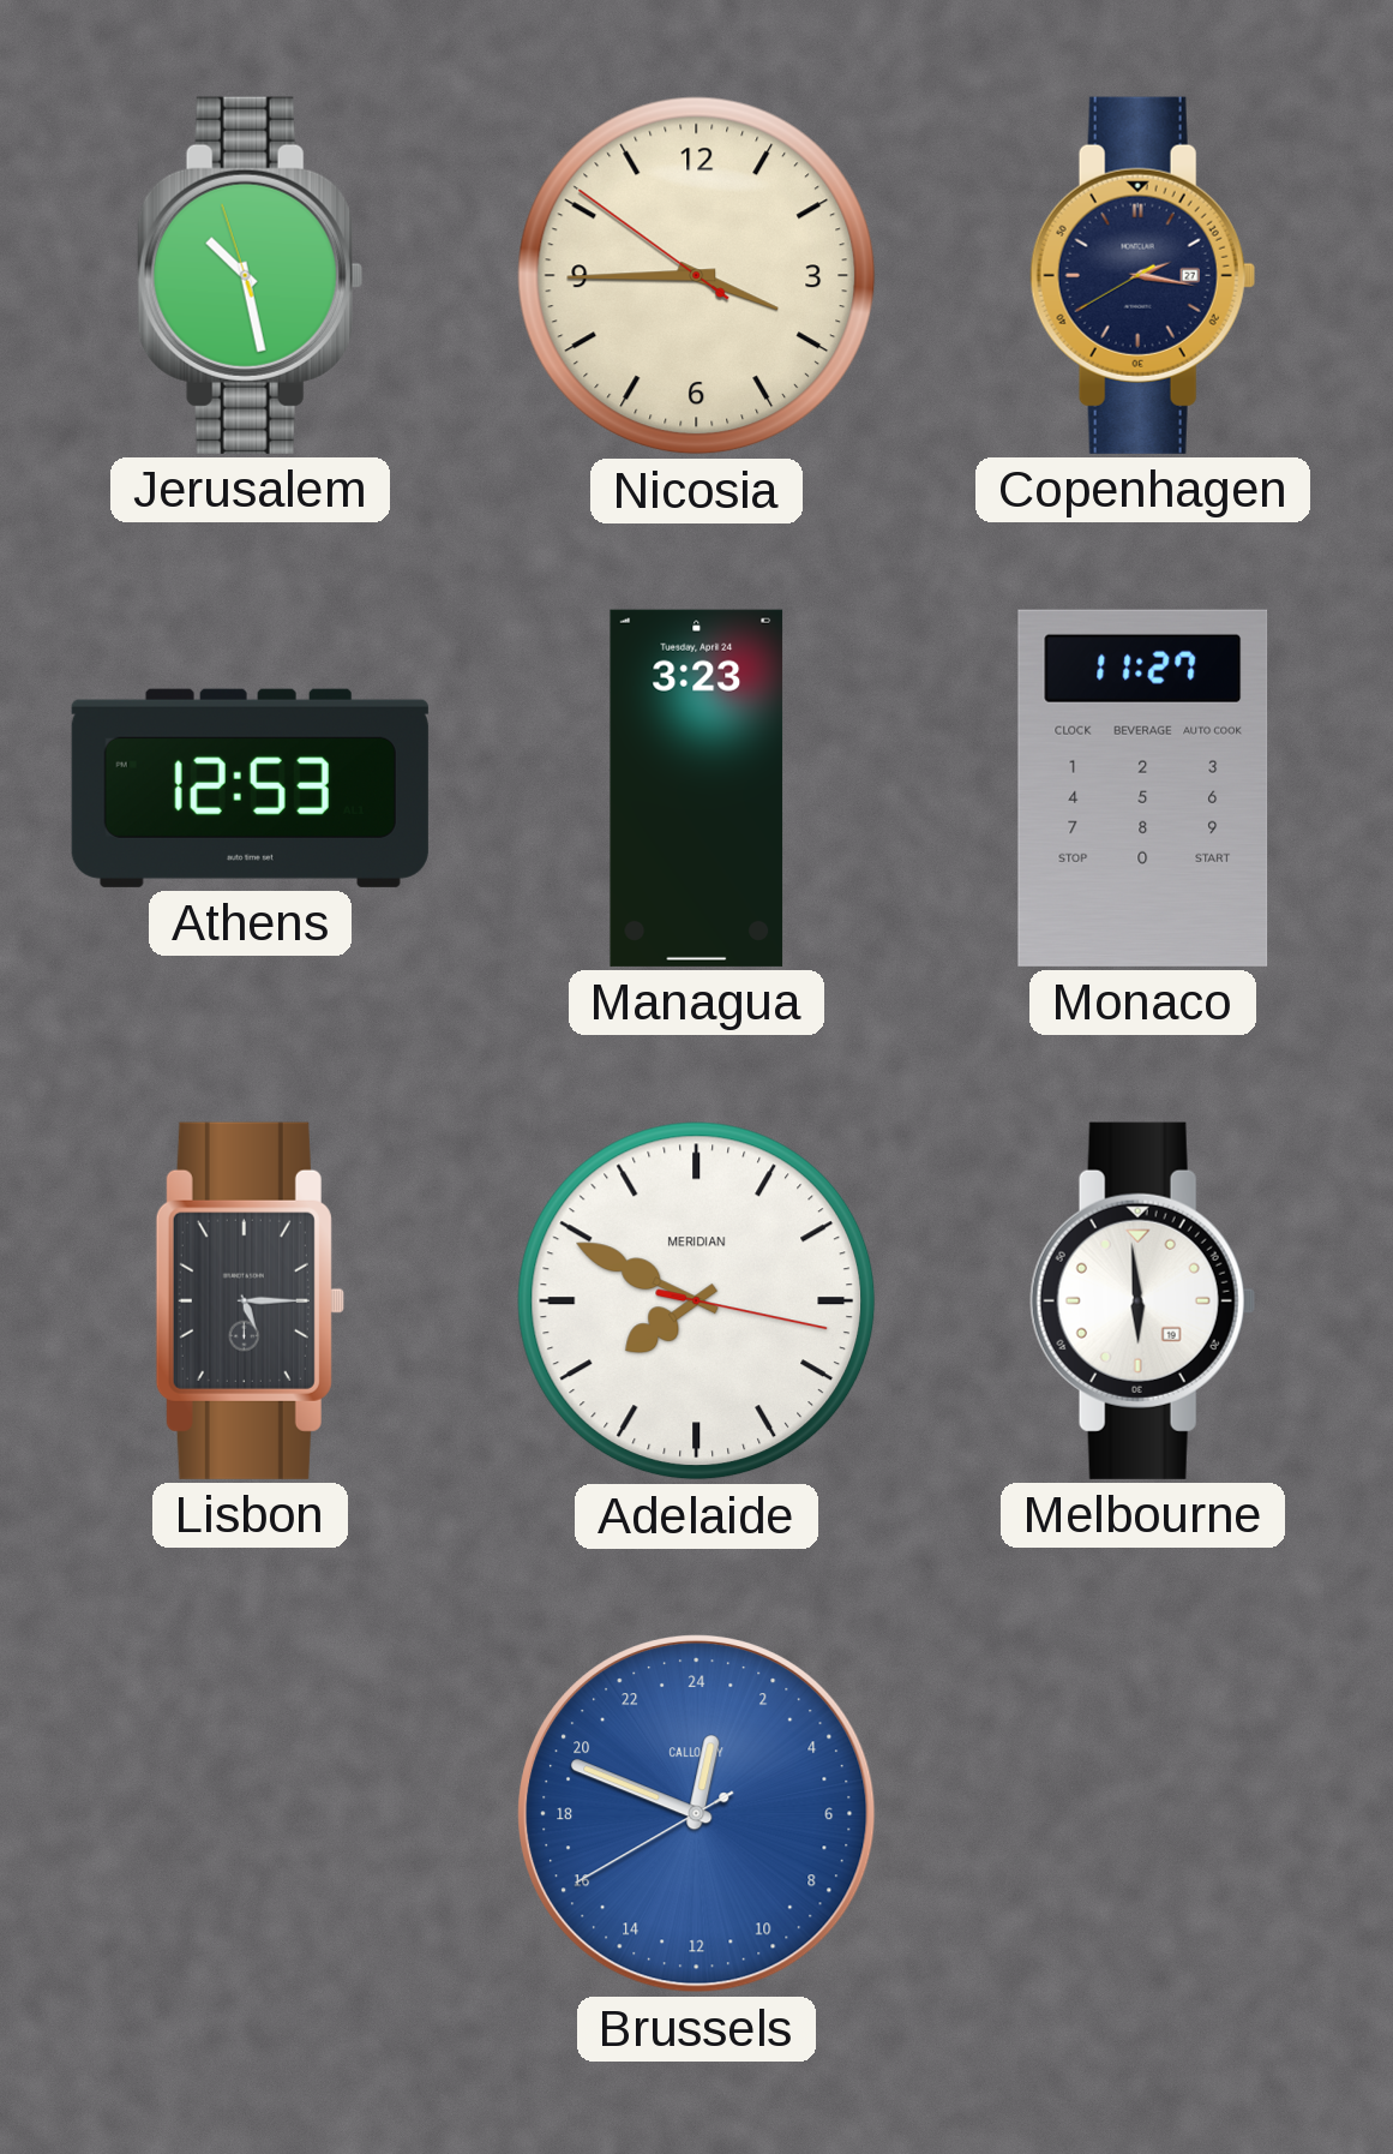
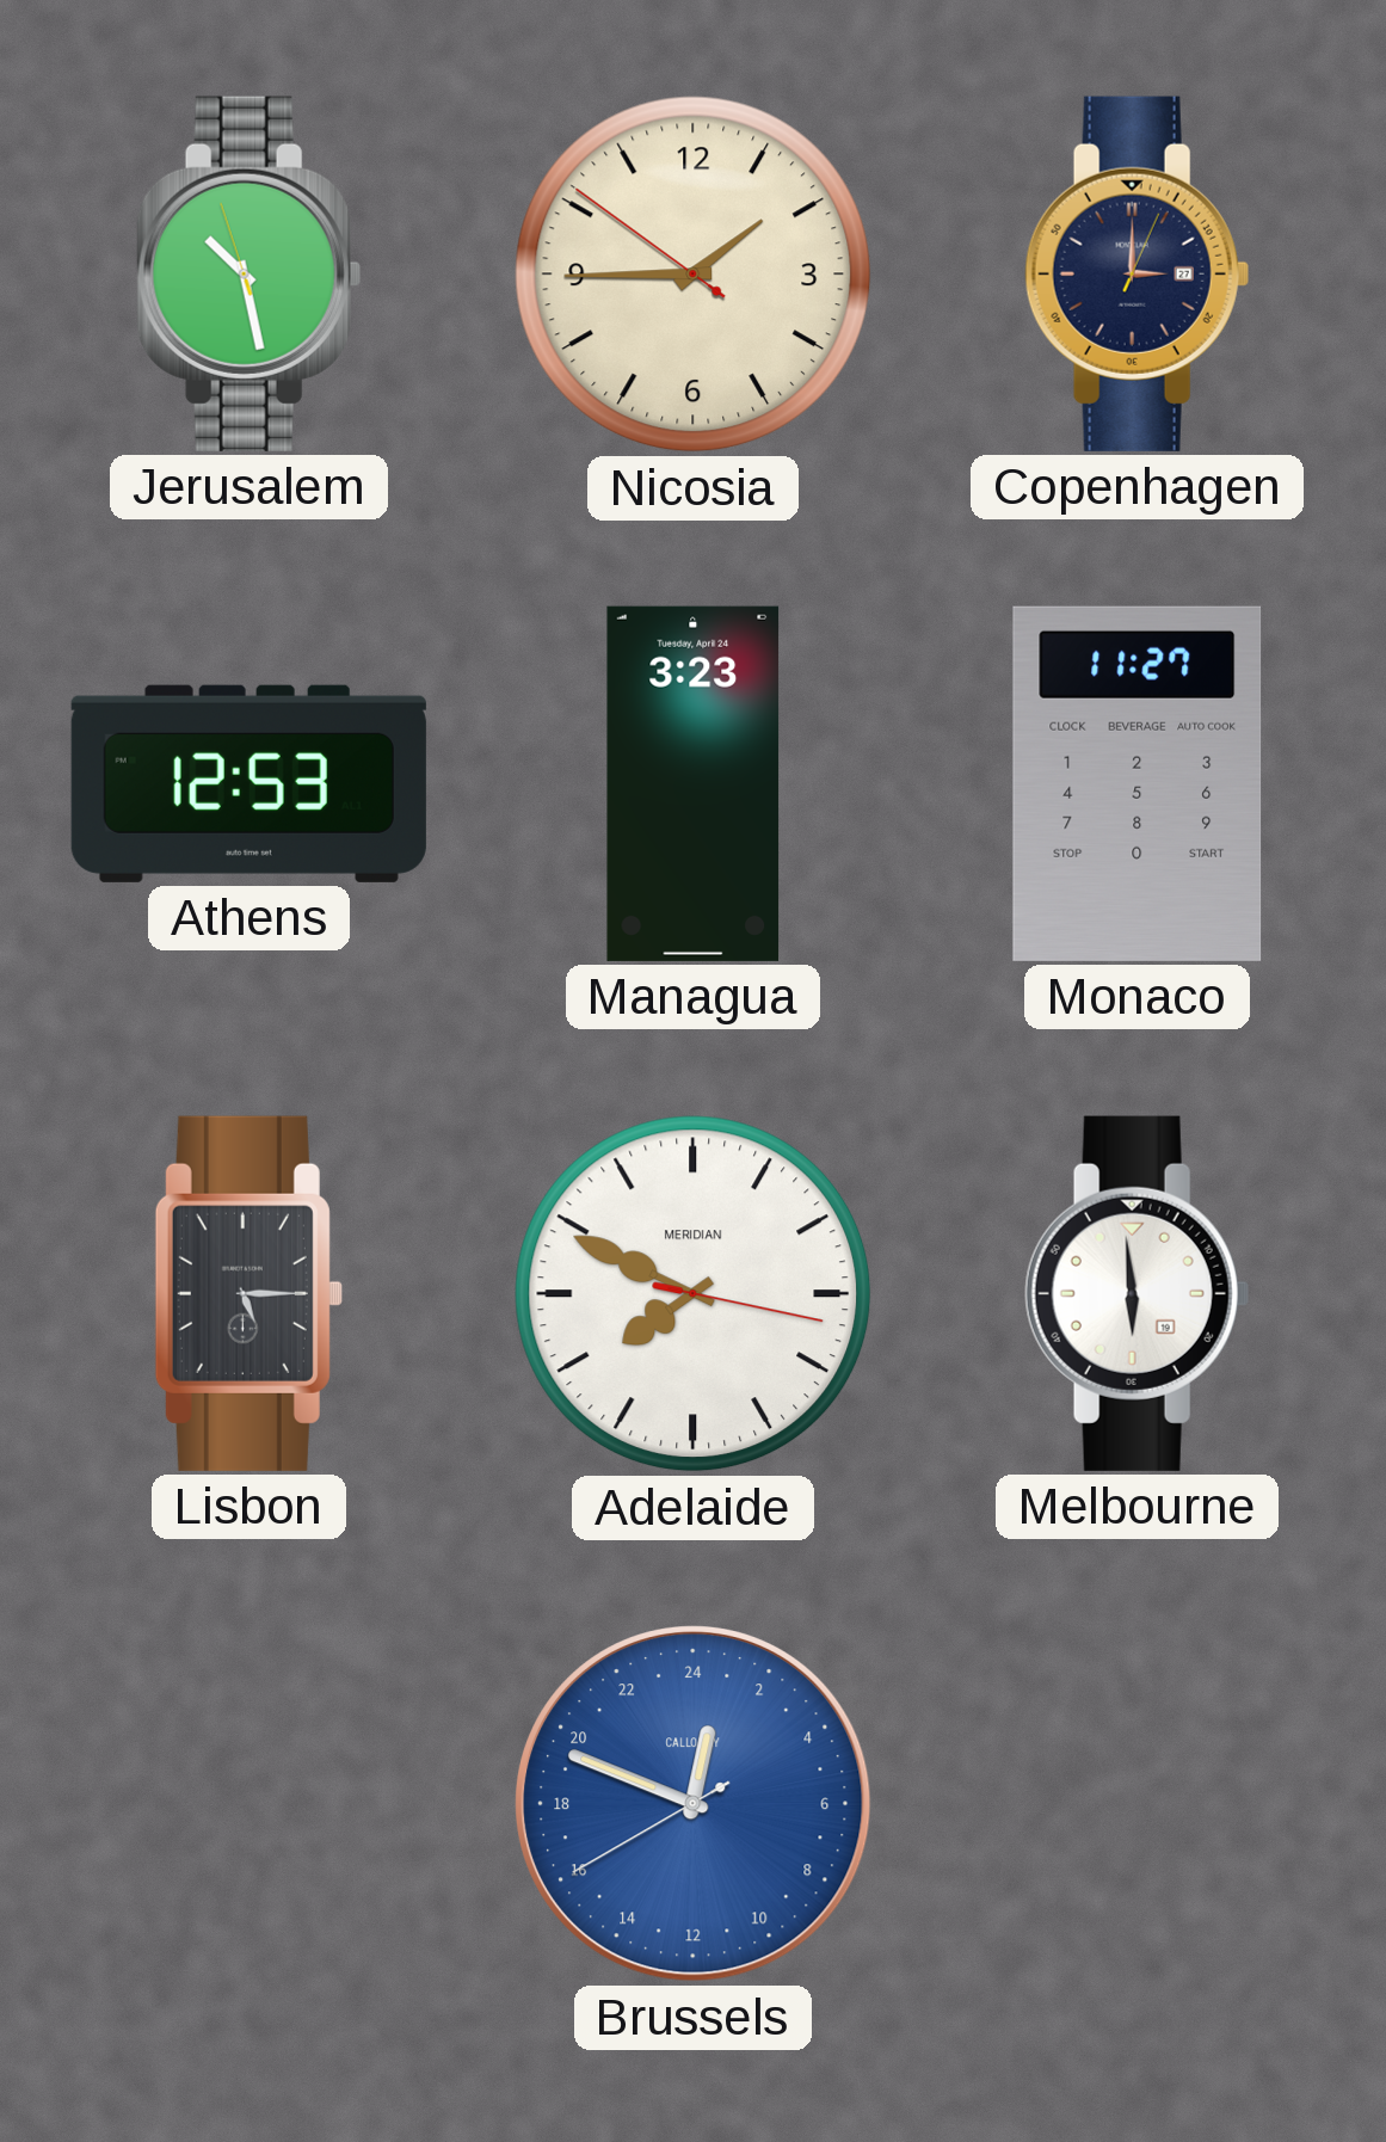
Nicosia: 3:44 -> 1:44
Copenhagen: 2:16 -> 3:00
